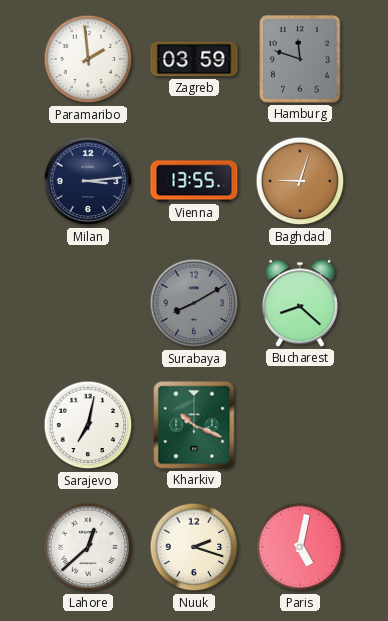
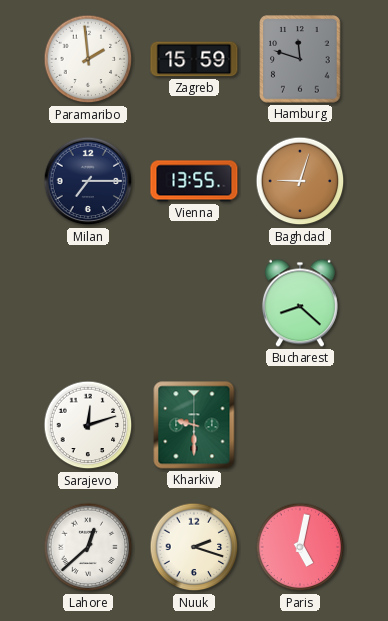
Zagreb: 03:59 -> 15:59
Milan: 3:14 -> 7:15
Surabaya: 8:10 -> none
Sarajevo: 7:02 -> 12:12
Kharkiv: 10:19 -> 9:30
